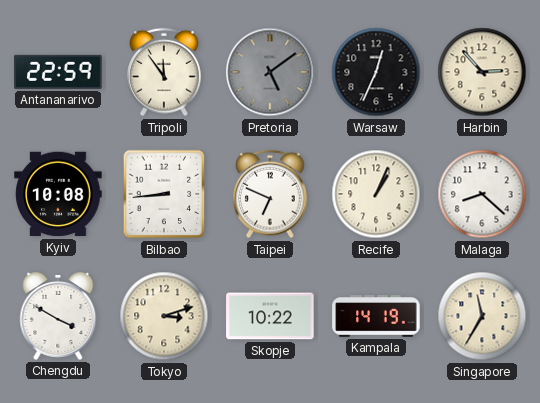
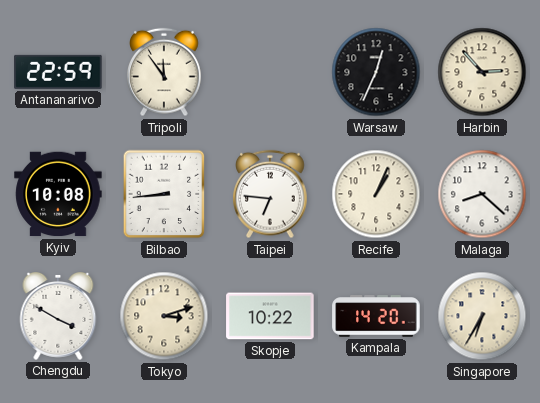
Pretoria: 5:09 -> none
Taipei: 6:49 -> 6:46
Kampala: 14:19 -> 14:20
Singapore: 11:35 -> 6:35
